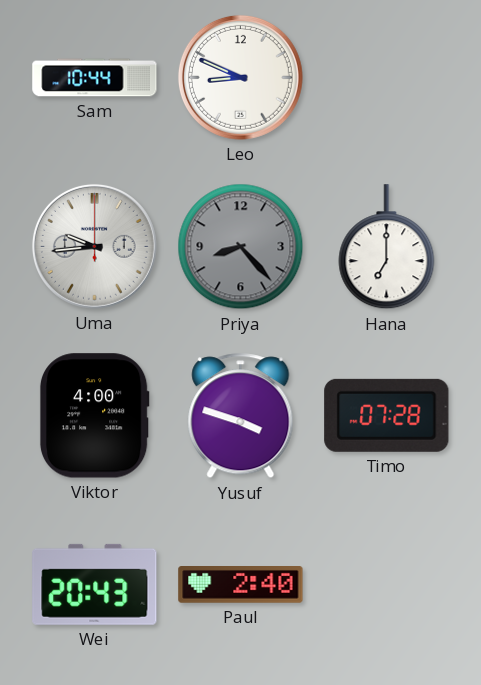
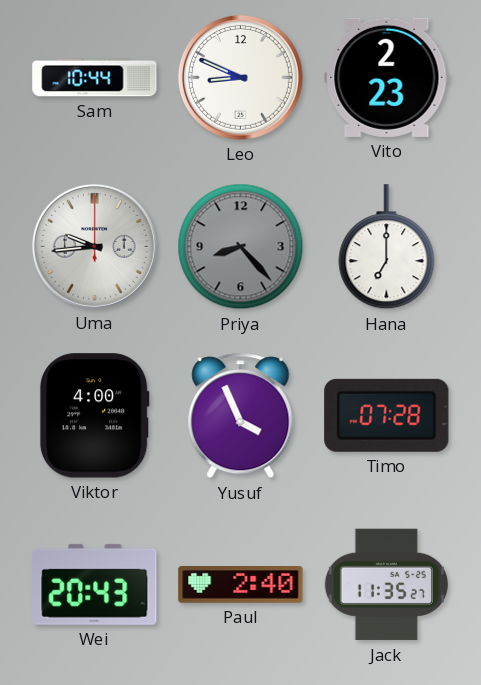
Vito: none -> 2:23
Yusuf: 3:48 -> 3:56
Jack: none -> 11:35
